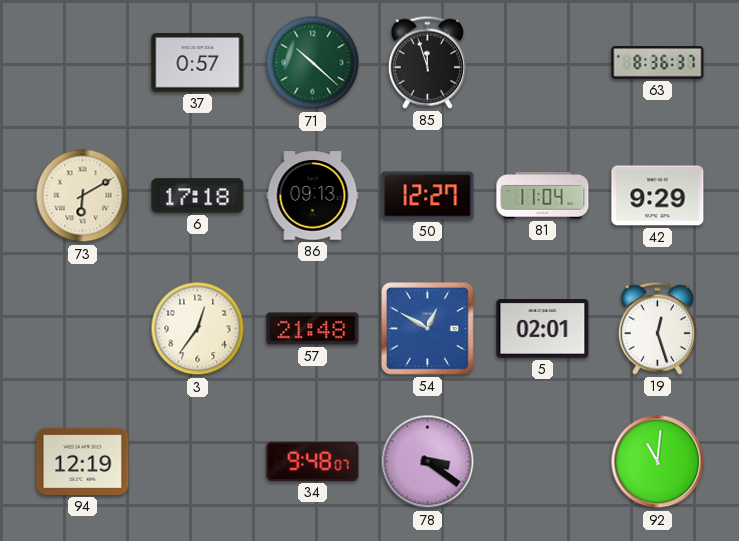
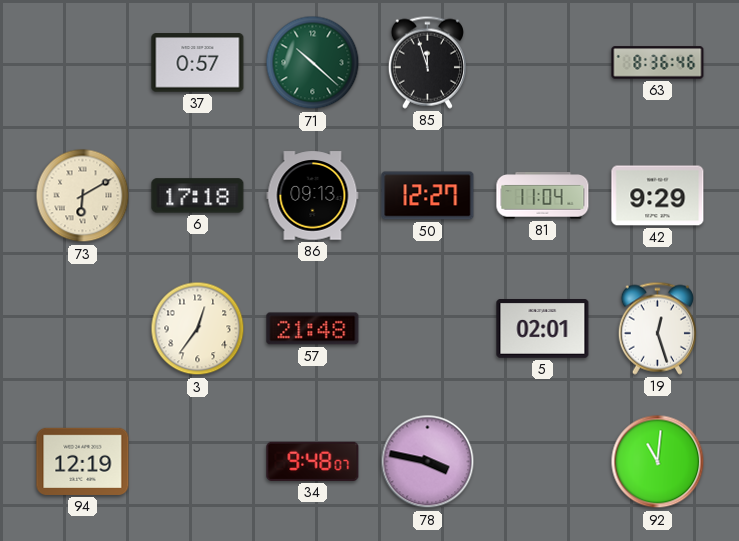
63: 8:36:37 -> 8:36:46
54: 12:50 -> none
78: 3:21 -> 3:47
